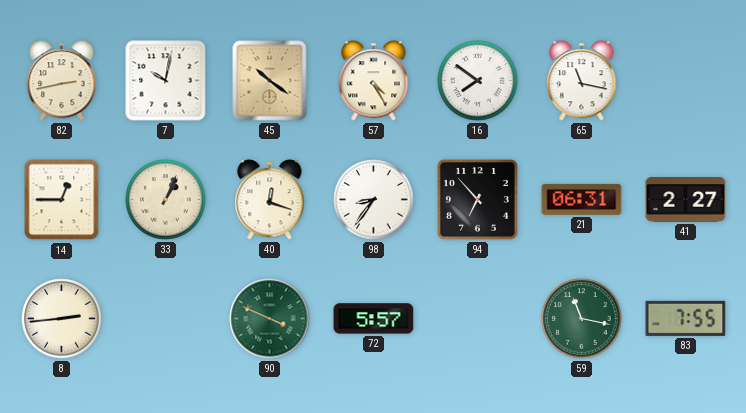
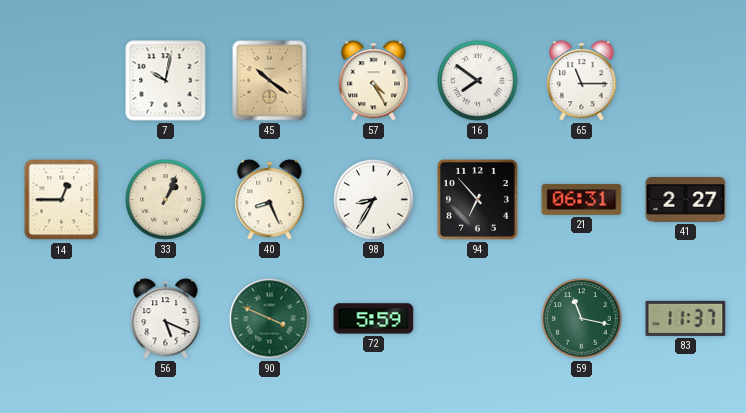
82: 2:43 -> none
65: 11:17 -> 11:15
40: 12:18 -> 8:26
98: 8:36 -> 8:35
8: 2:44 -> none
56: none -> 5:19
72: 5:57 -> 5:59
83: 7:55 -> 11:37
